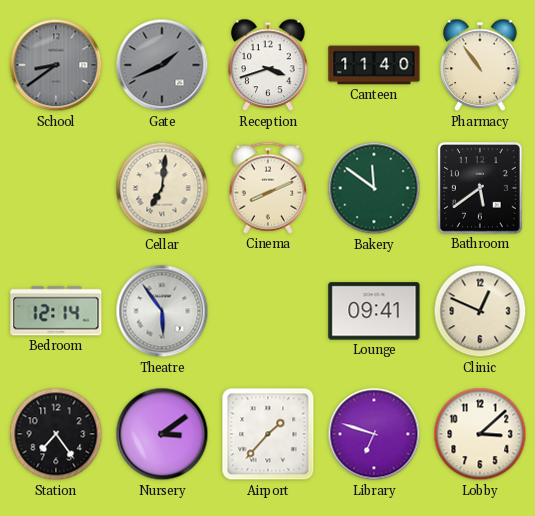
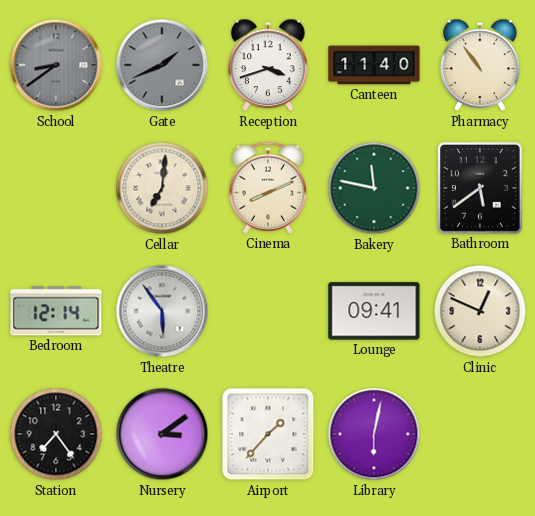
Bakery: 11:51 -> 11:47
Library: 6:48 -> 6:02
Lobby: 3:08 -> none
